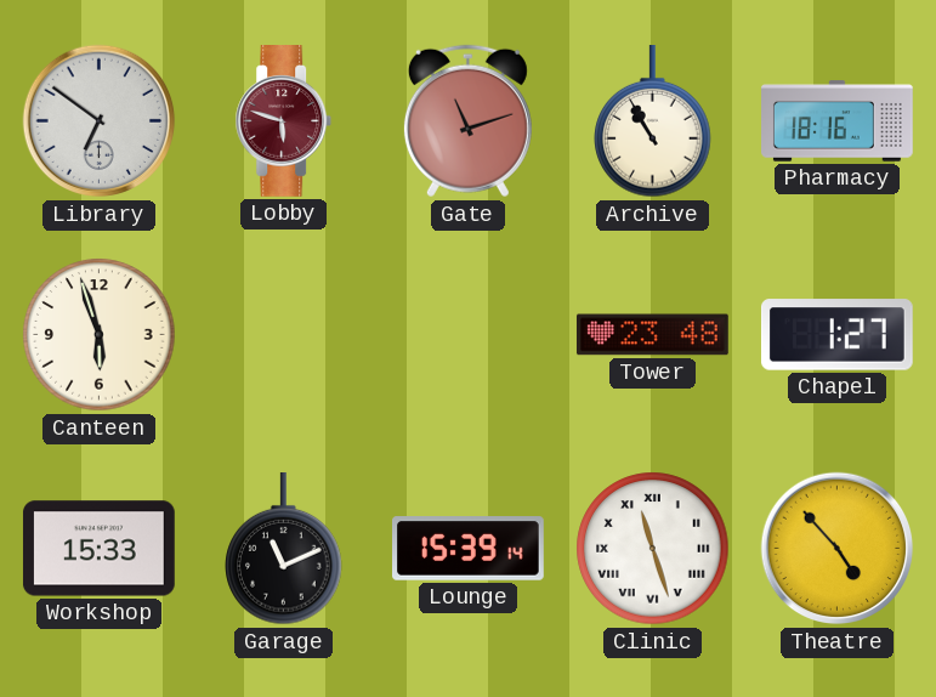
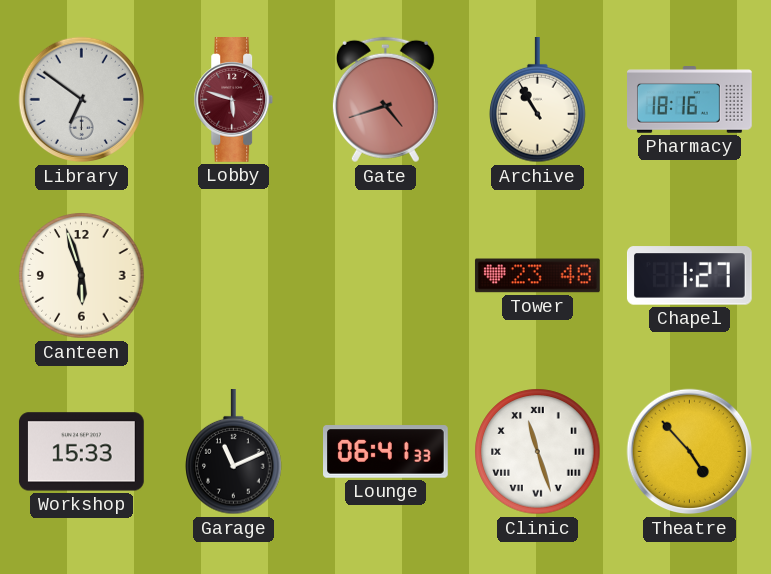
Gate: 11:12 -> 4:42
Lounge: 15:39 -> 06:41
